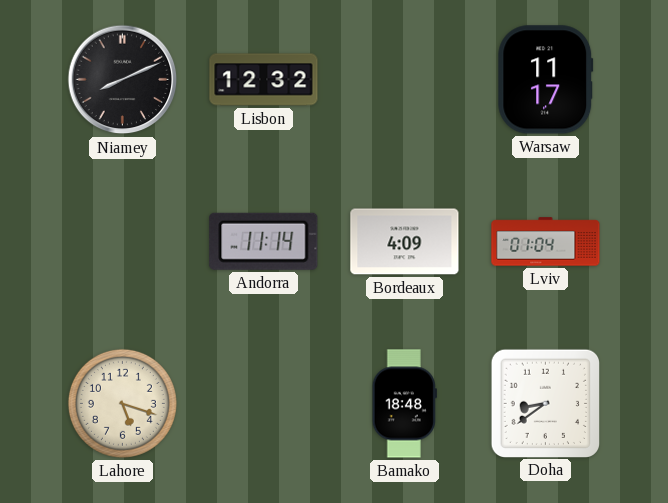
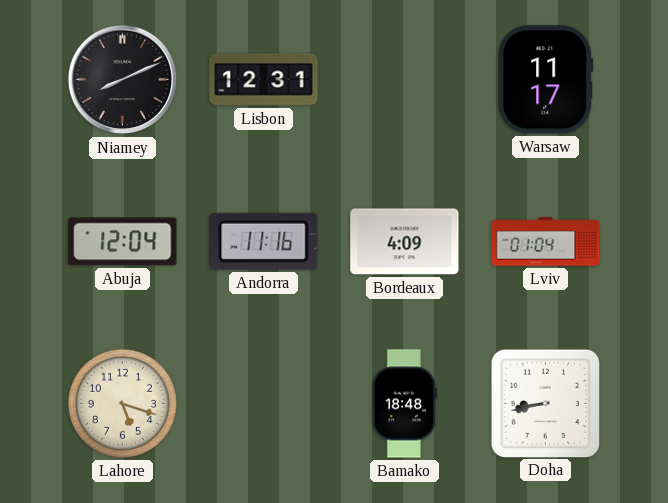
Lisbon: 12:32 -> 12:31
Abuja: none -> 12:04
Andorra: 11:14 -> 11:16
Doha: 8:39 -> 8:43
